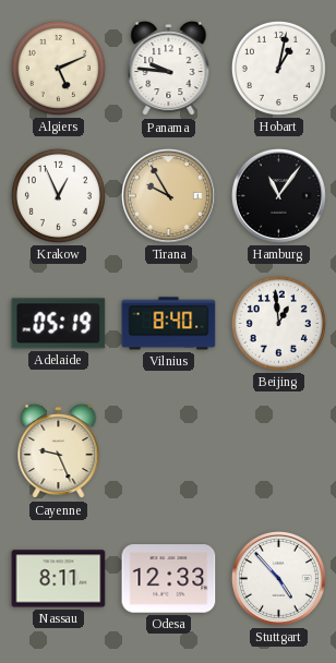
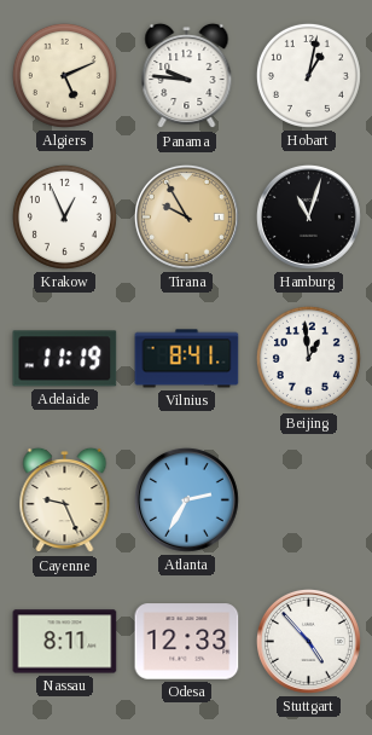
Hamburg: 11:06 -> 11:03
Adelaide: 05:19 -> 11:19
Vilnius: 8:40 -> 8:41
Atlanta: none -> 2:35
